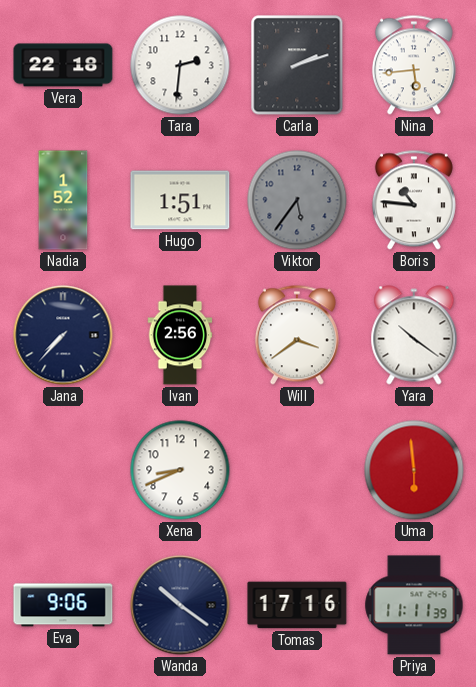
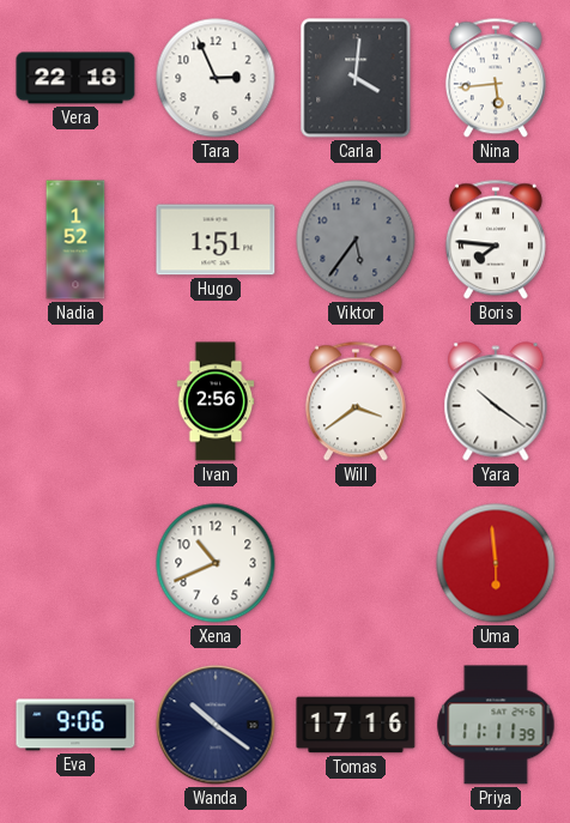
Tara: 2:31 -> 2:56
Carla: 2:12 -> 4:01
Boris: 10:46 -> 7:46
Jana: 7:37 -> none
Xena: 8:41 -> 10:41
